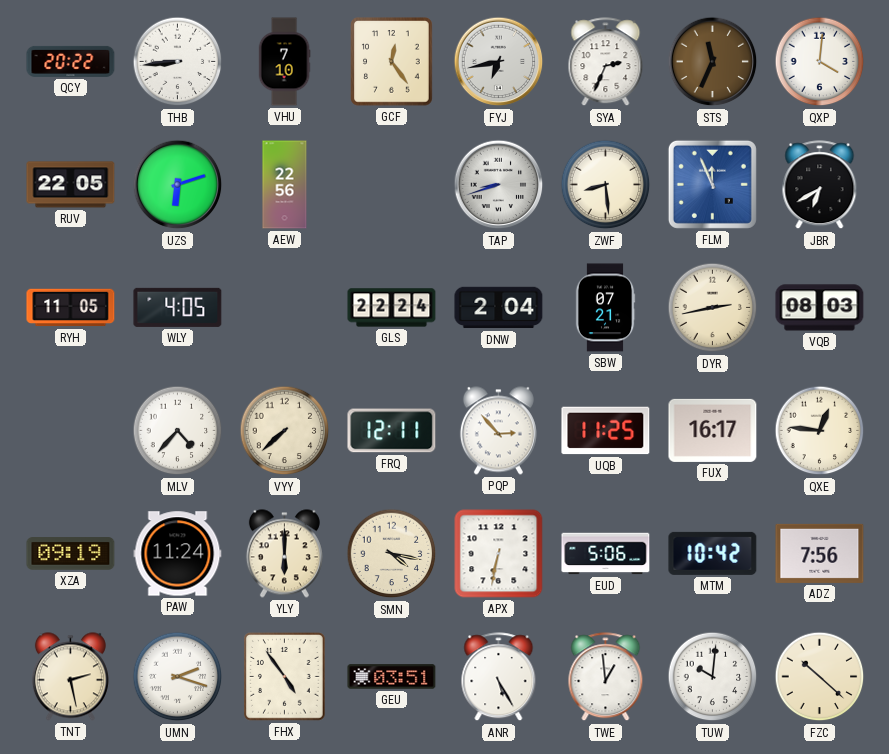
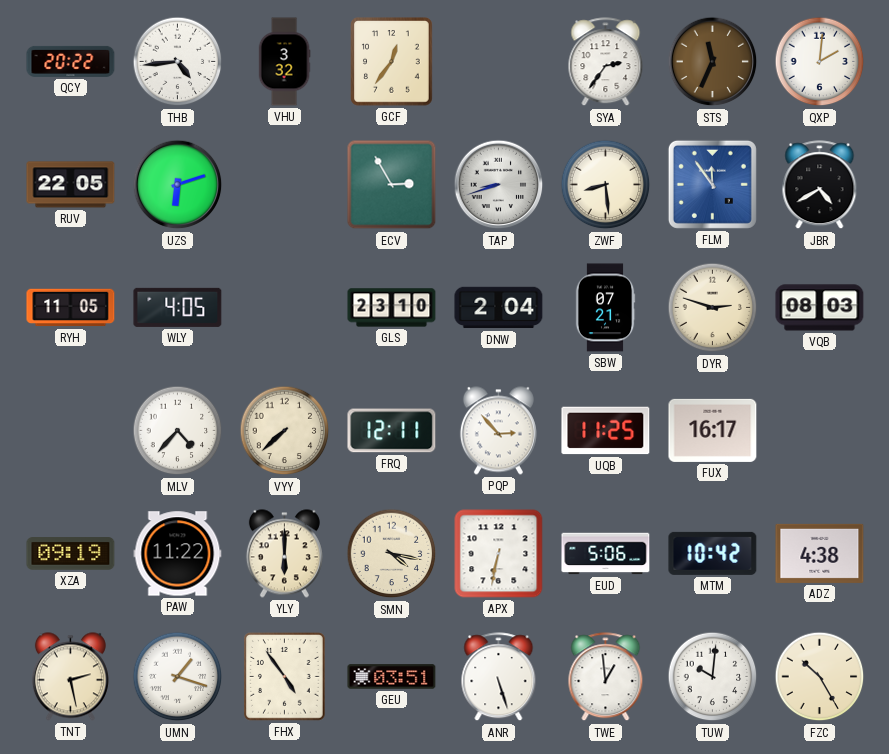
THB: 8:44 -> 4:44
VHU: 7:10 -> 3:32
GCF: 12:24 -> 12:36
FYJ: 6:43 -> none
SYA: 2:34 -> 2:36
QXP: 4:01 -> 2:01
AEW: 22:56 -> none
ECV: none -> 2:55
FLM: 11:56 -> 11:54
JBR: 6:40 -> 4:40
GLS: 22:24 -> 23:10
DYR: 2:43 -> 2:48
QXE: 12:46 -> none
PAW: 11:24 -> 11:22
ADZ: 7:56 -> 4:38
UMN: 2:18 -> 1:18
ANR: 5:25 -> 5:27
FZC: 10:22 -> 10:25
